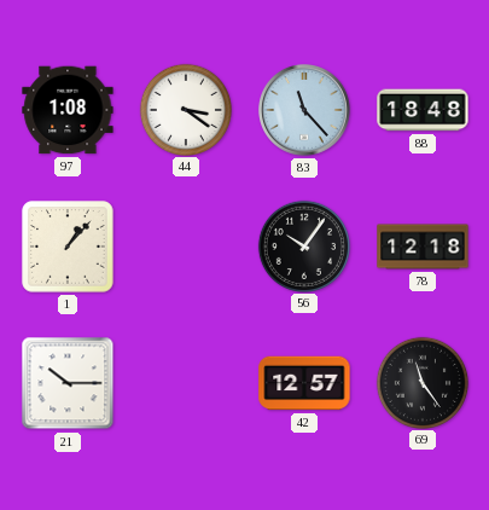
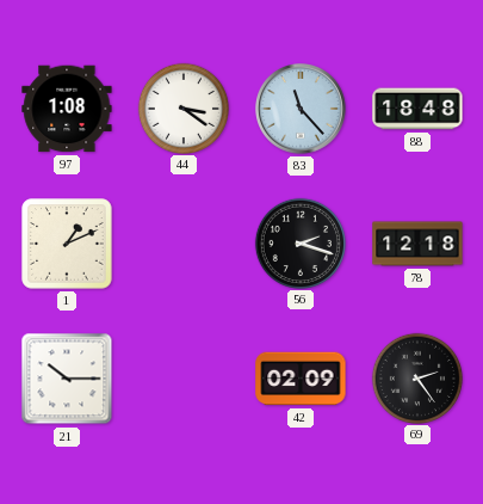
1: 1:07 -> 1:11
56: 10:06 -> 2:18
42: 12:57 -> 02:09
69: 11:24 -> 2:24
